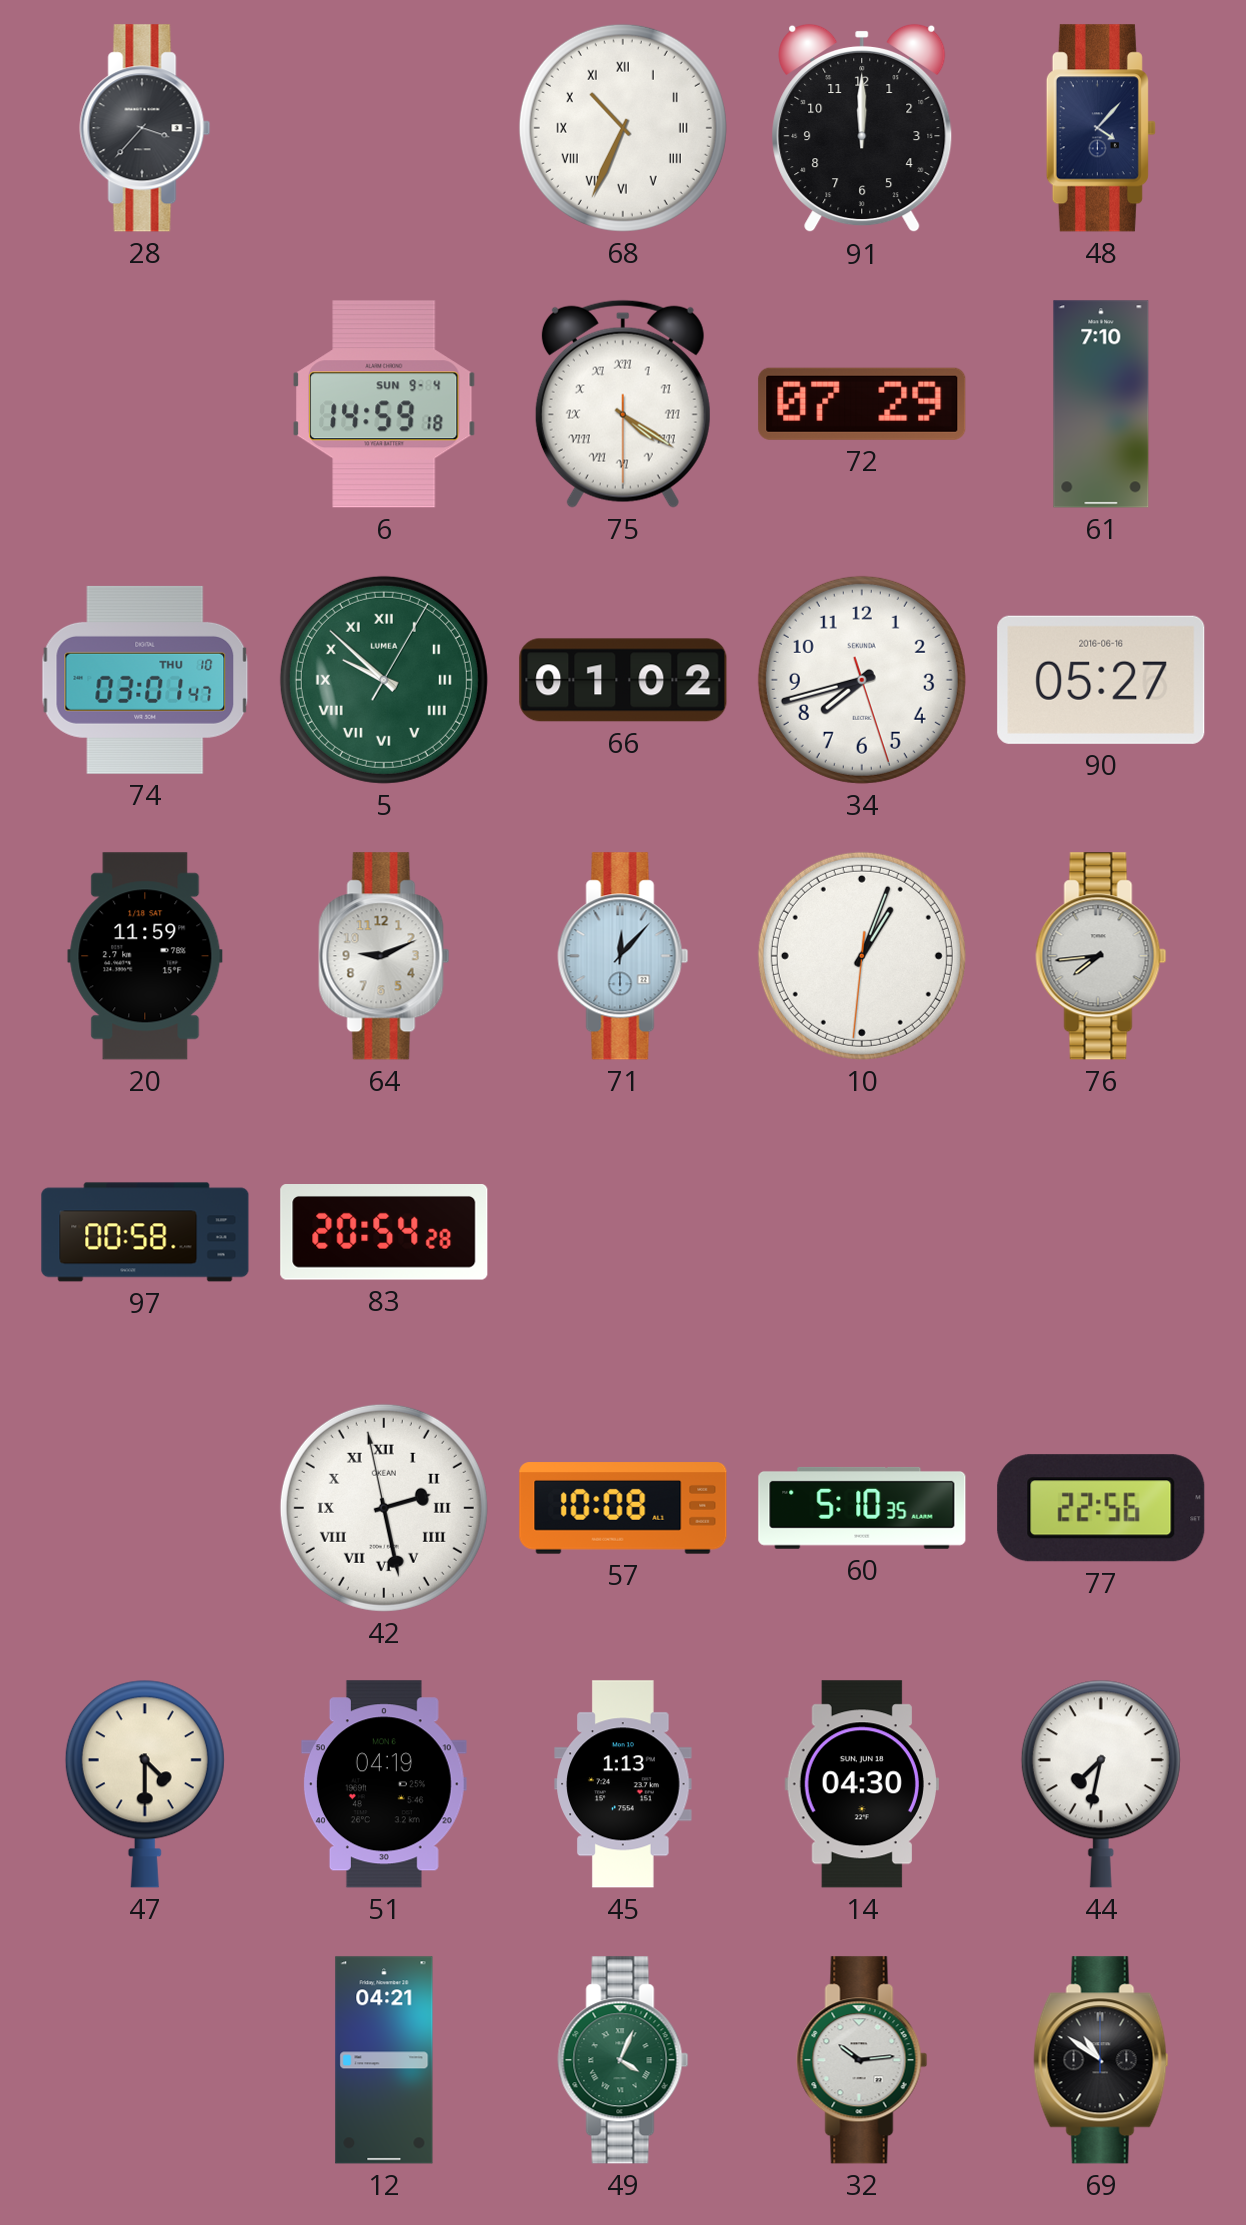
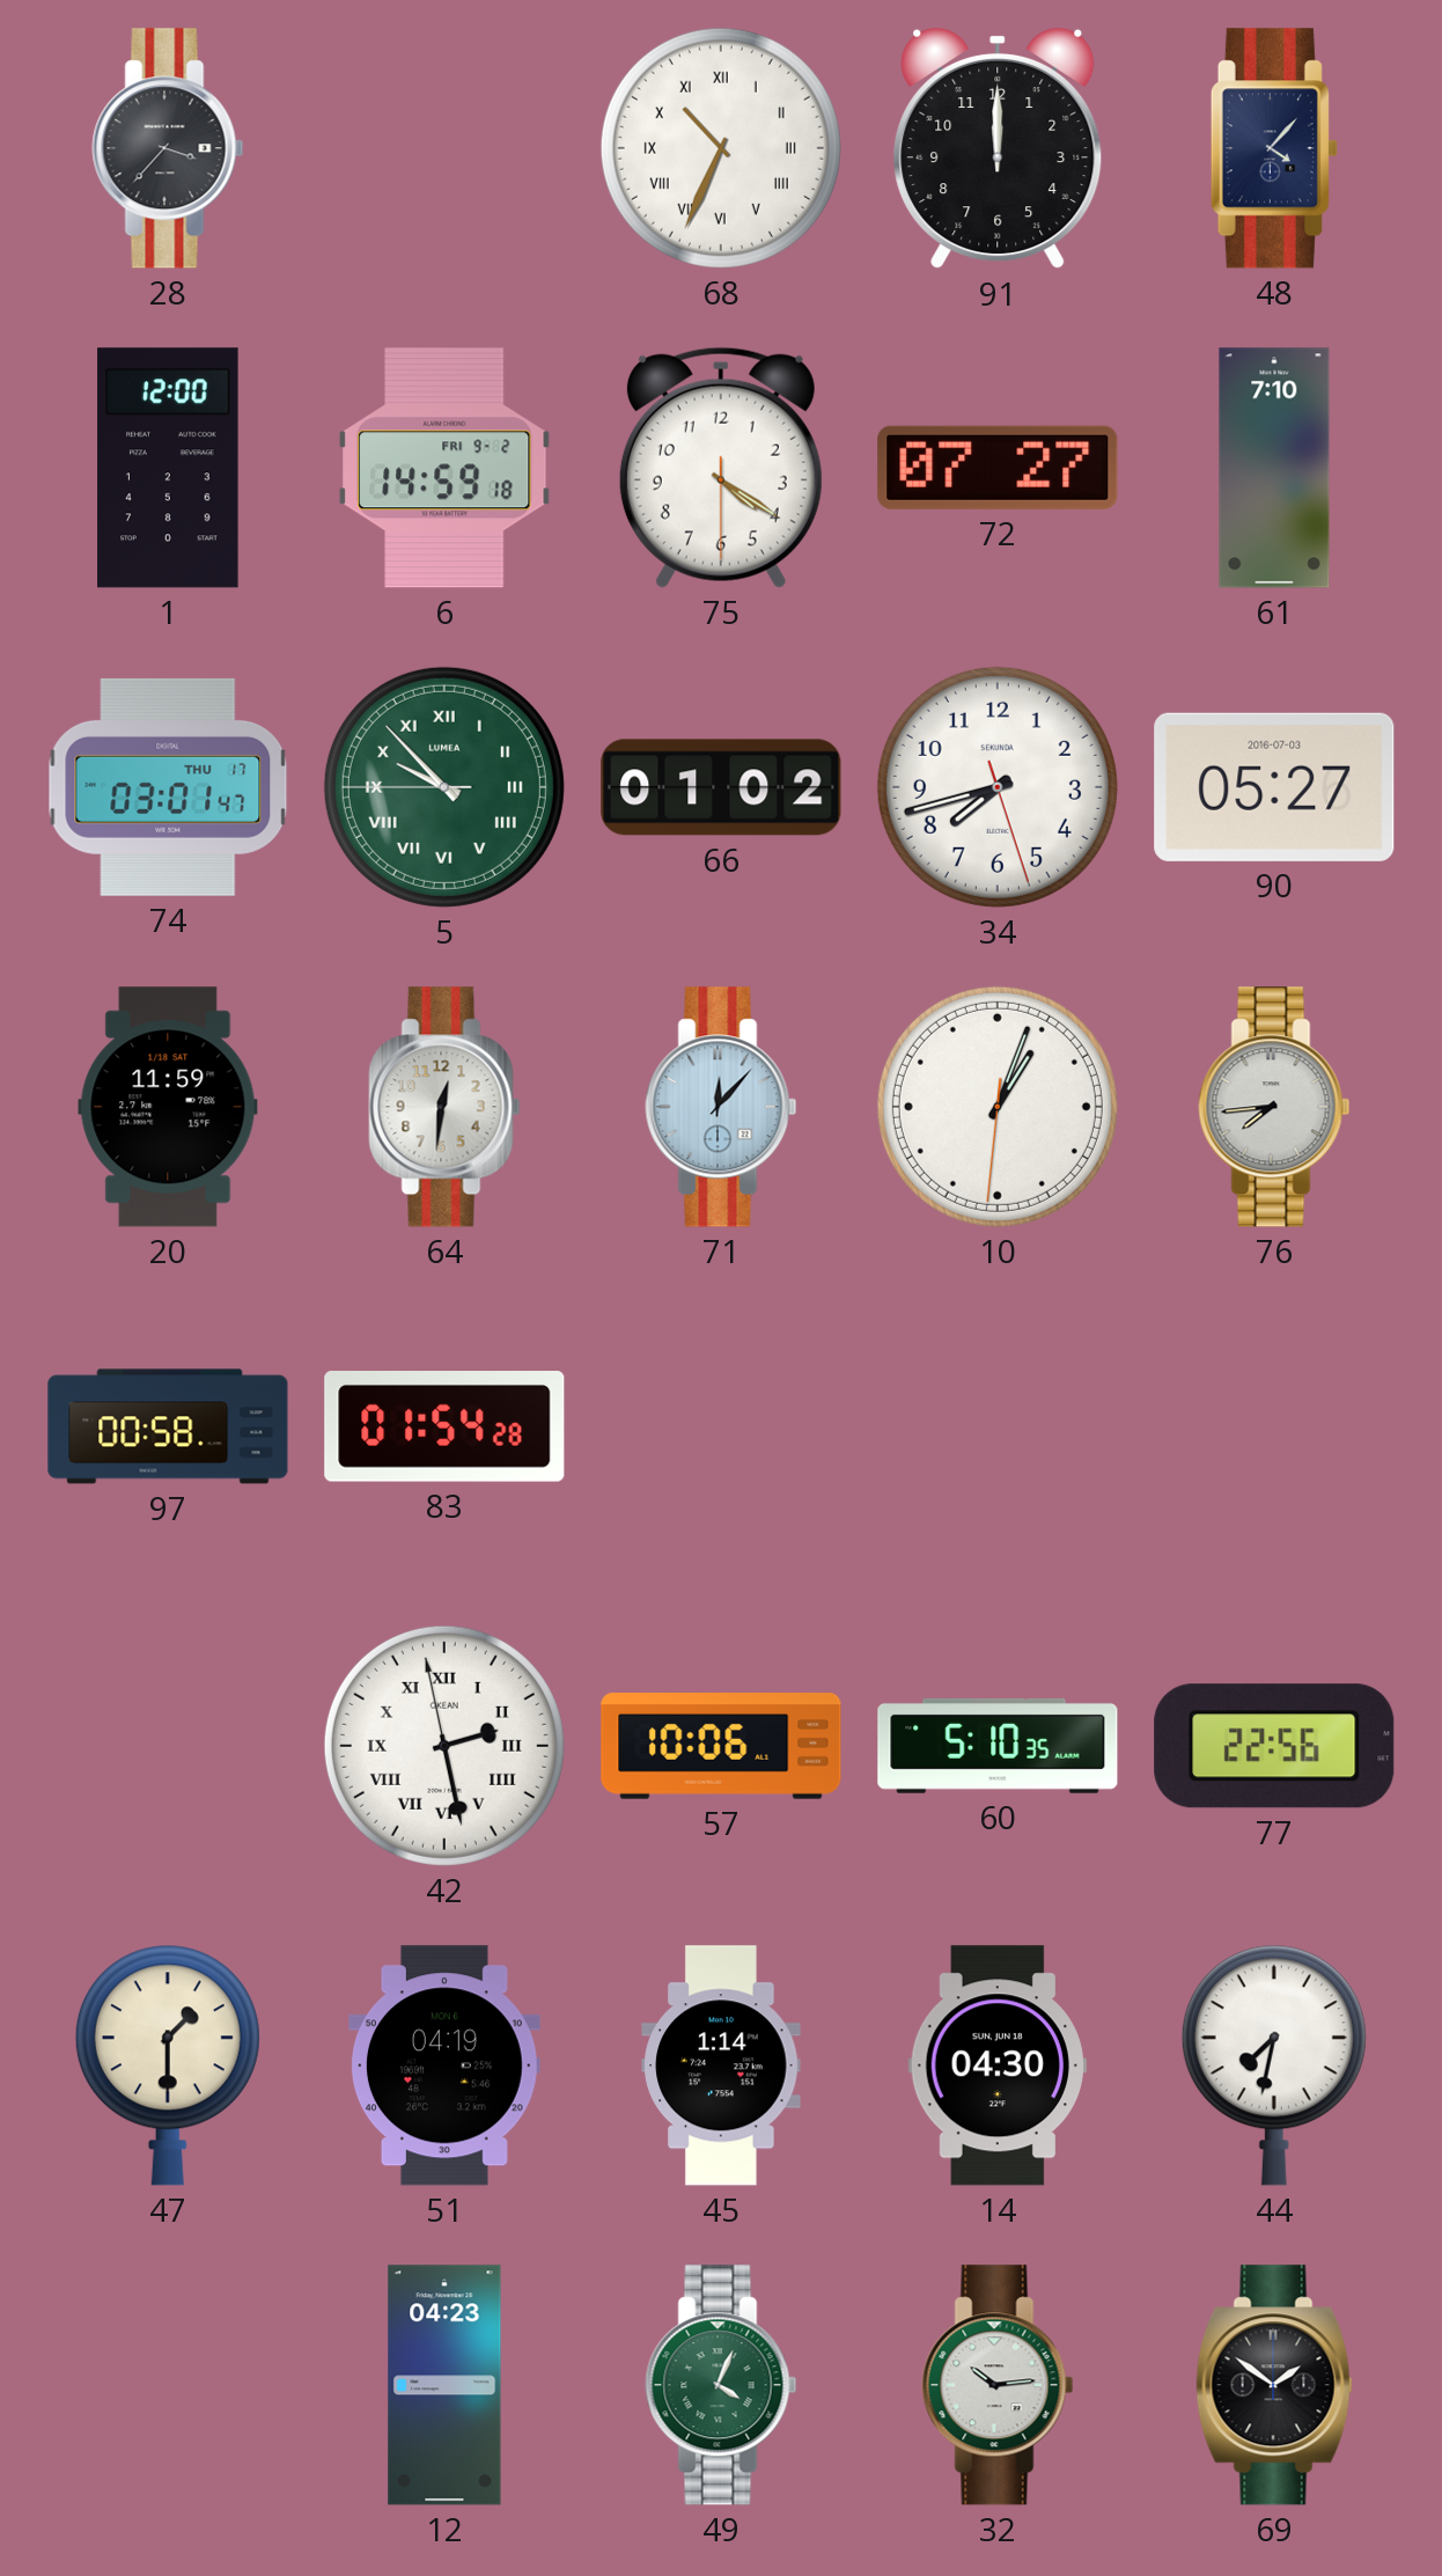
1: none -> 12:00
6 date: SUN 9-4 -> FRI 9-2
75 numerals: Roman -> Arabic
72: 07:29 -> 07:27
74 date: THU 10 -> THU 17
5: 9:52:05 -> 9:52:45
90 date: 2016-06-16 -> 2016-07-03
64: 9:11 -> 12:31
83: 20:54 -> 01:54
57: 10:08 -> 10:06
47: 4:30 -> 1:30
45: 1:13 -> 1:14
12: 04:21 -> 04:23
69: 10:51 -> 1:51
